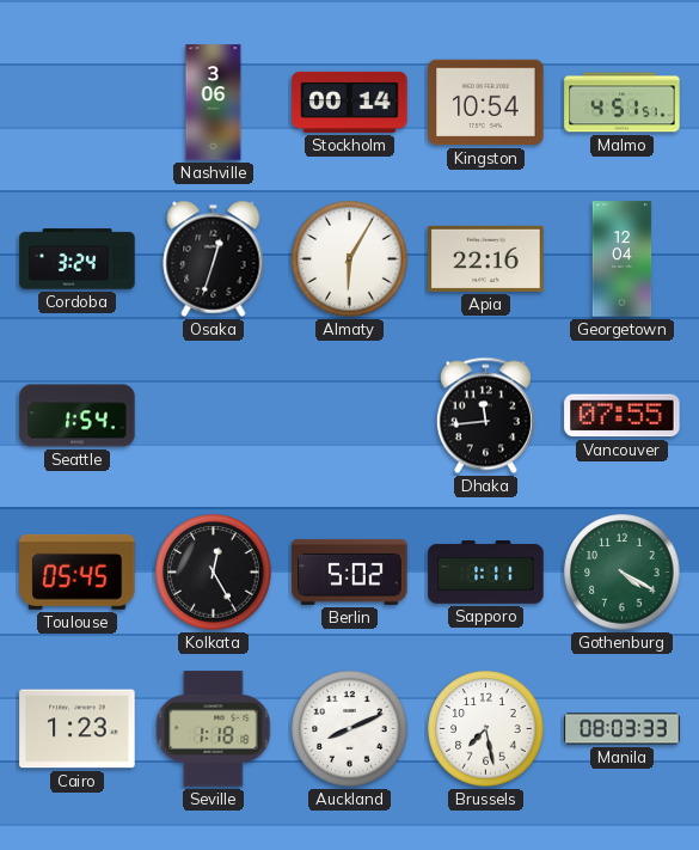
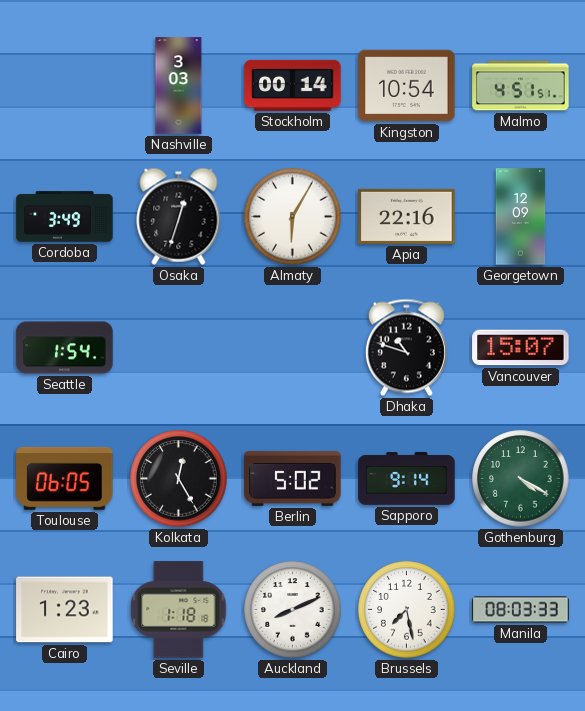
Nashville: 3:06 -> 3:03
Cordoba: 3:24 -> 3:49
Georgetown: 12:04 -> 12:09
Dhaka: 11:44 -> 10:48
Vancouver: 07:55 -> 15:07
Toulouse: 05:45 -> 06:05
Sapporo: 1:11 -> 9:14
